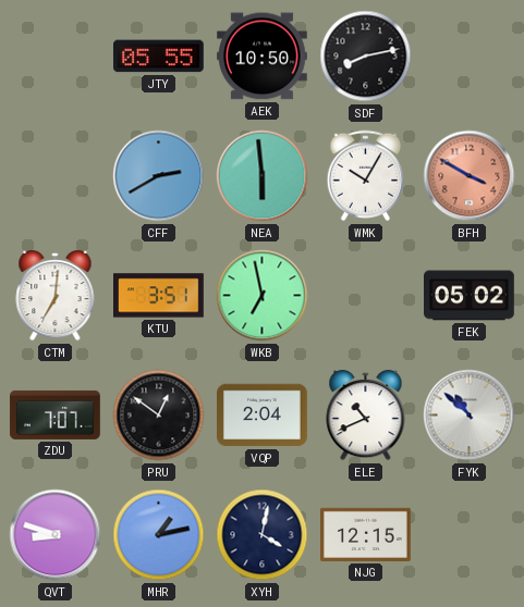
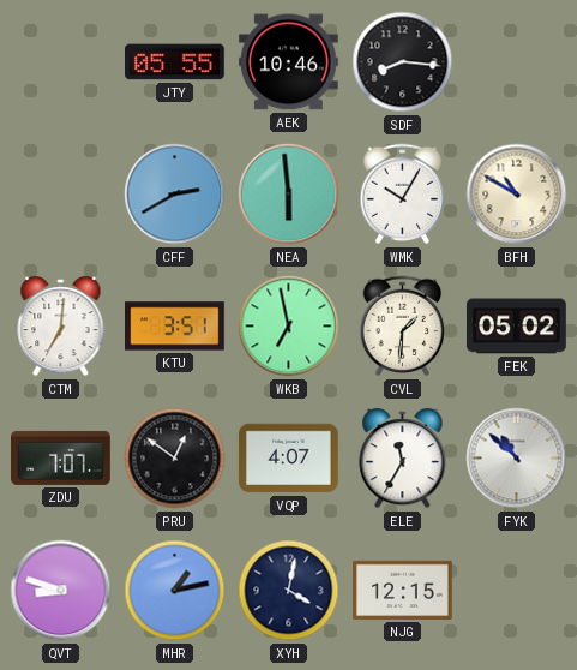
AEK: 10:50 -> 10:46
SDF: 8:13 -> 8:16
BFH: 3:50 -> 10:50
BFH dial: salmon -> cream
CVL: none -> 1:31
VQP: 2:04 -> 4:07
ELE: 10:41 -> 11:35
